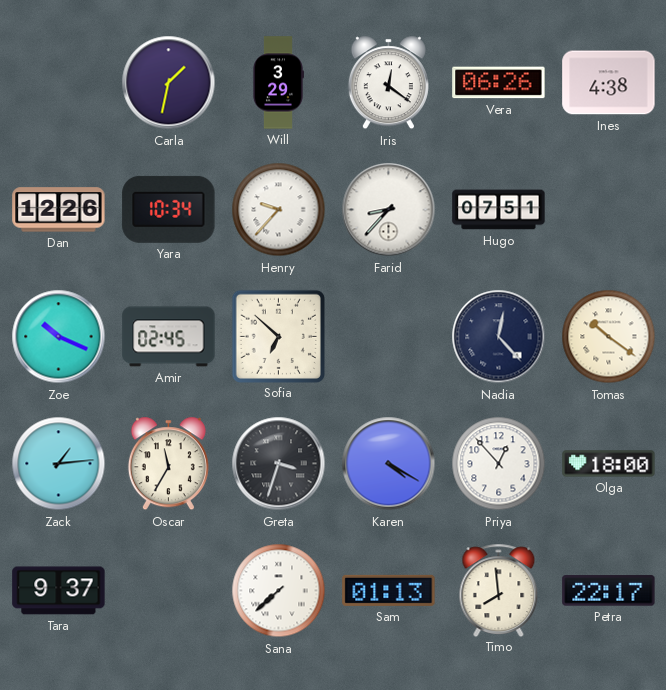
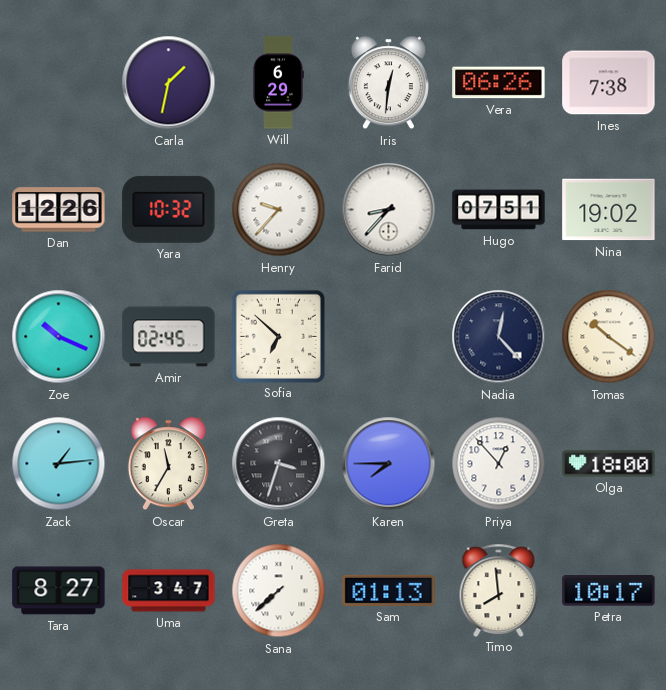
Will: 3:29 -> 6:29
Iris: 12:21 -> 12:31
Ines: 4:38 -> 7:38
Yara: 10:34 -> 10:32
Nina: none -> 19:02
Karen: 4:20 -> 7:45
Tara: 9:37 -> 8:27
Uma: none -> 3:47
Petra: 22:17 -> 10:17
